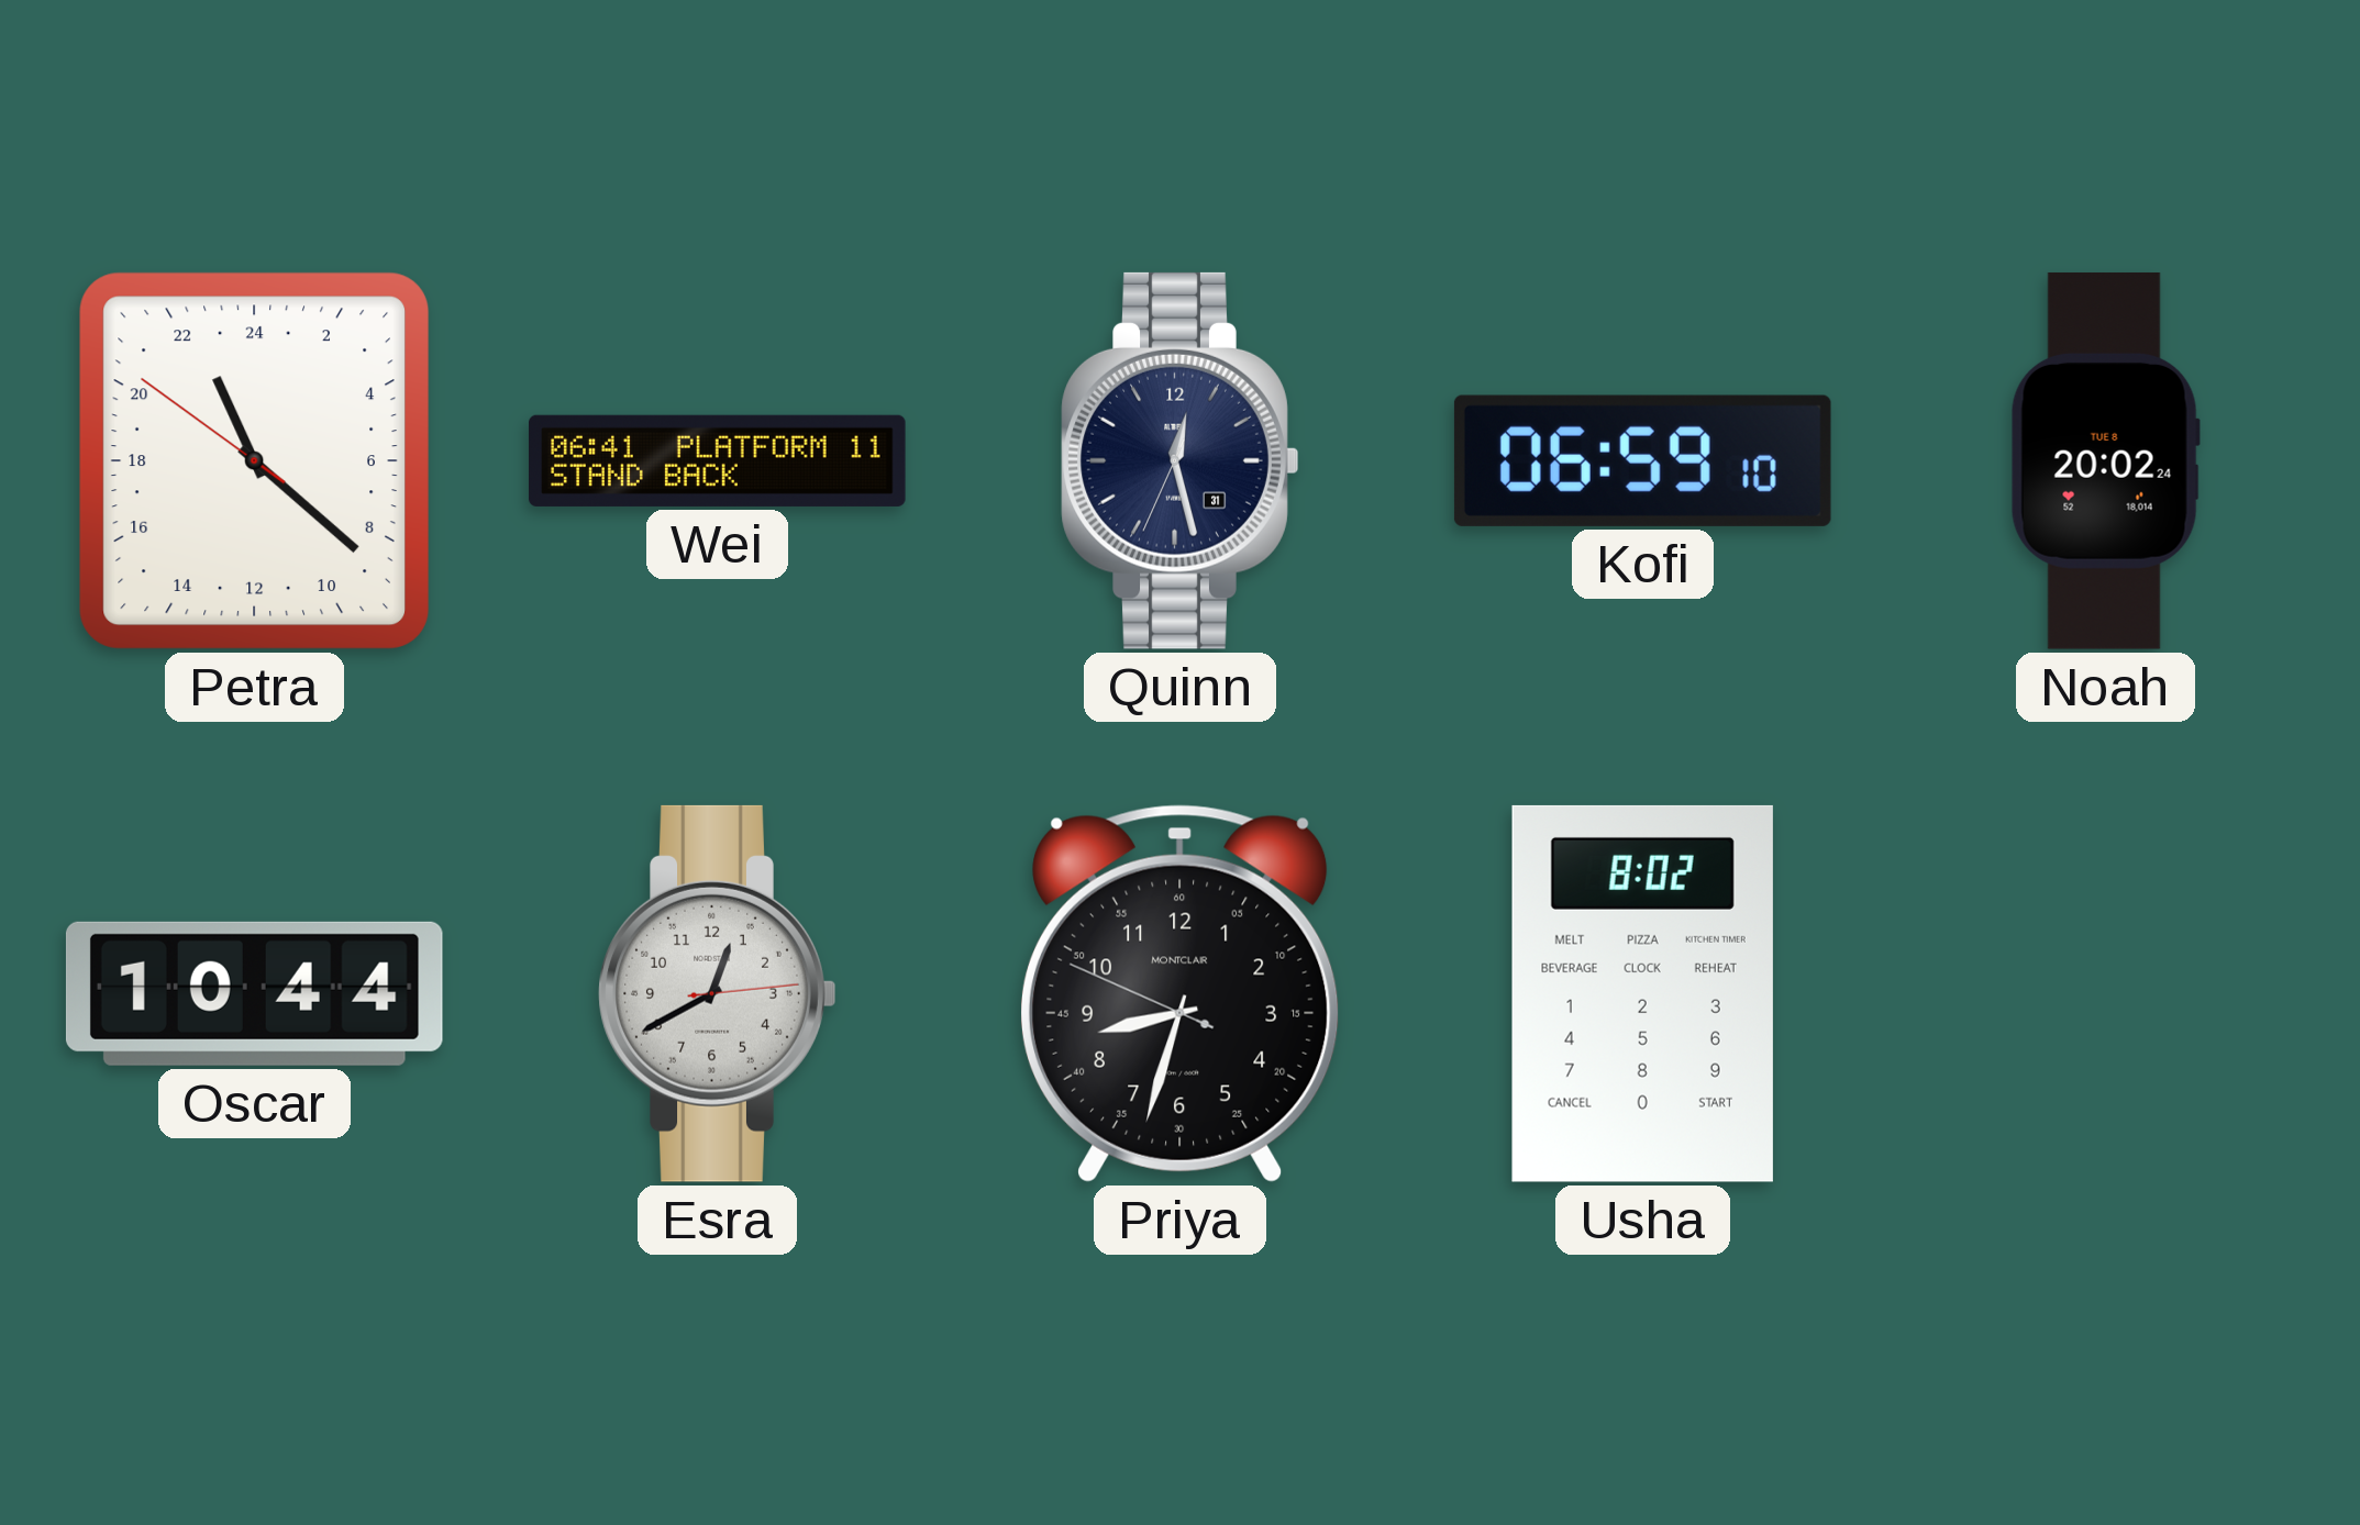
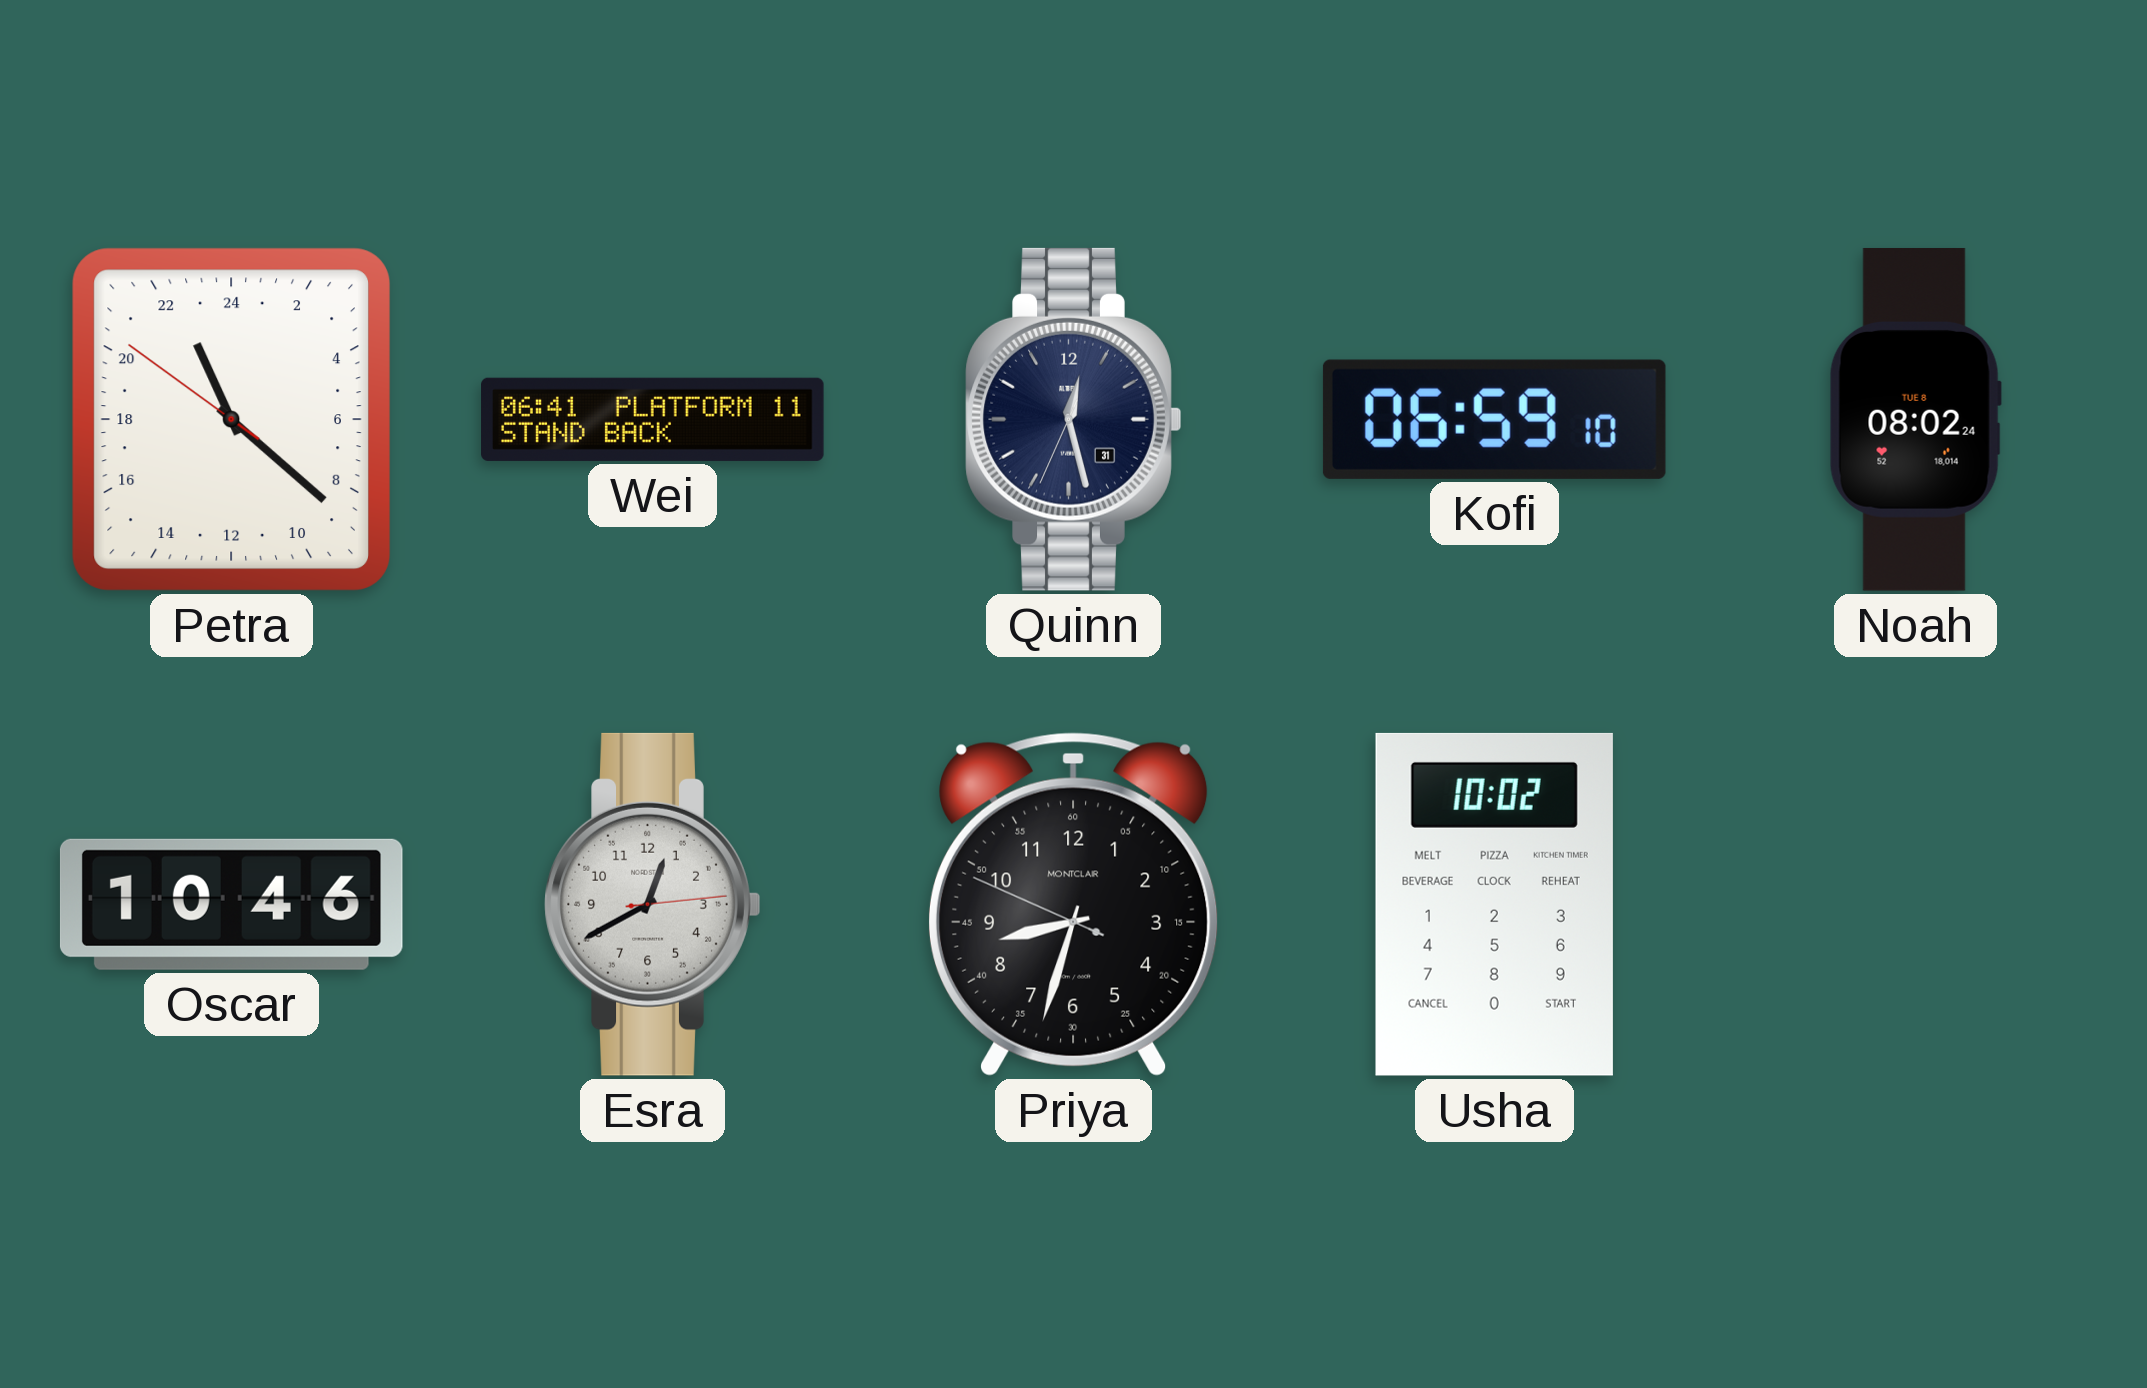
Noah: 20:02 -> 08:02
Oscar: 10:44 -> 10:46
Usha: 8:02 -> 10:02
